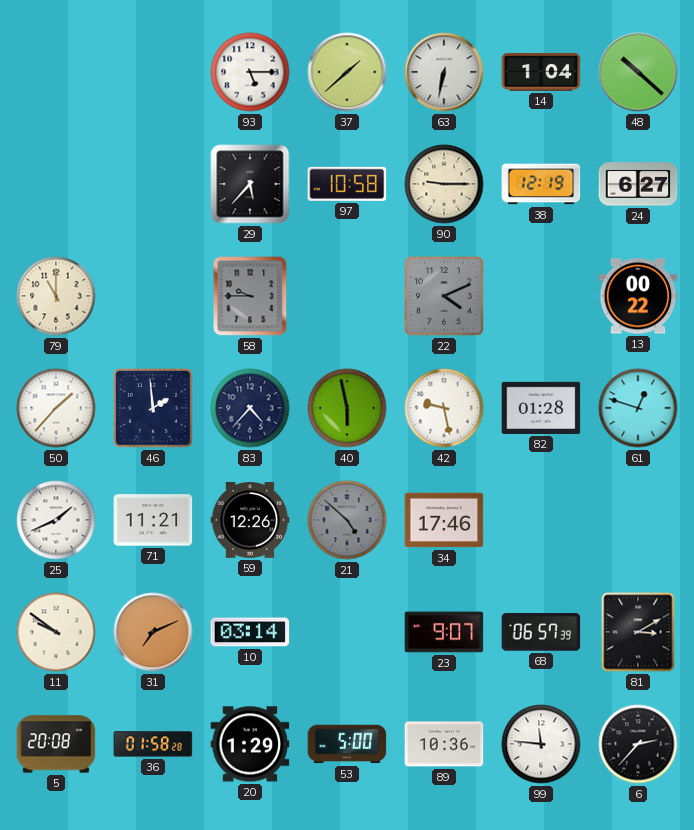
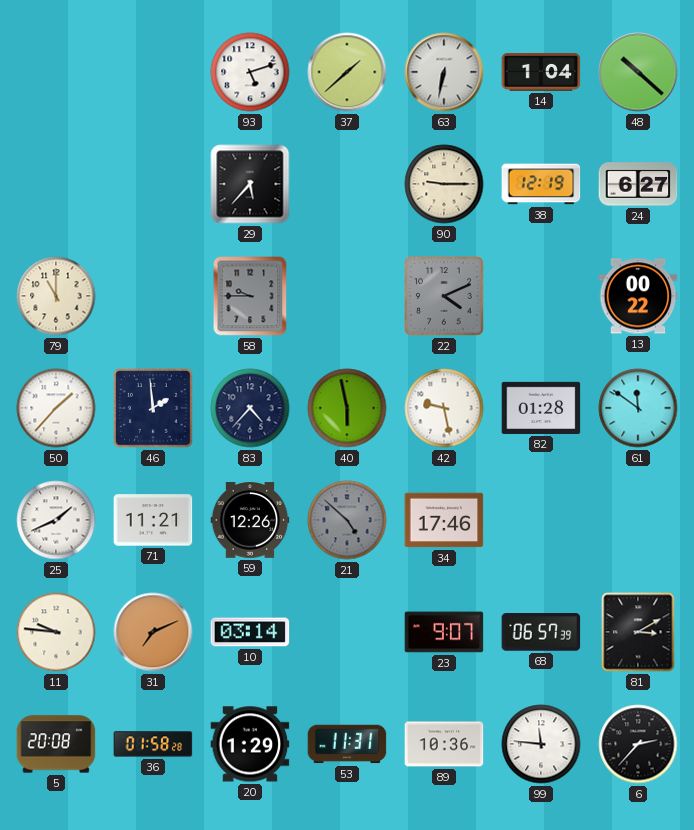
93: 5:15 -> 5:12
97: 10:58 -> none
61: 12:48 -> 11:51
11: 9:51 -> 9:46
53: 5:00 -> 11:31
